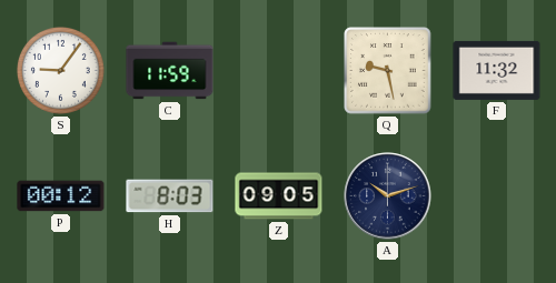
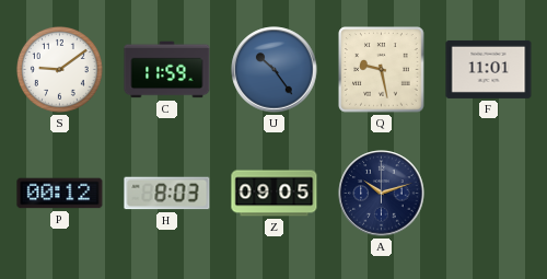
S: 9:06 -> 9:09
U: none -> 10:24
F: 11:32 -> 11:01
